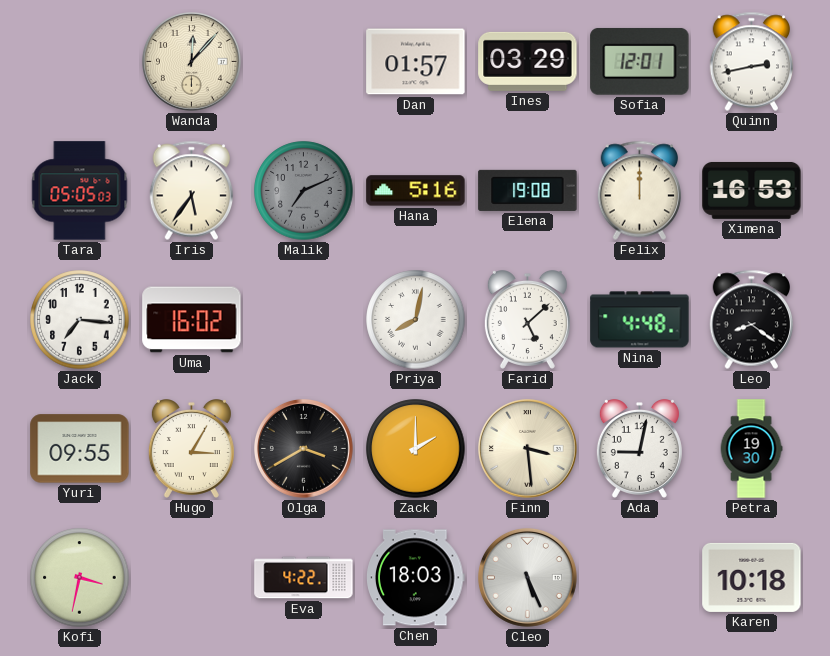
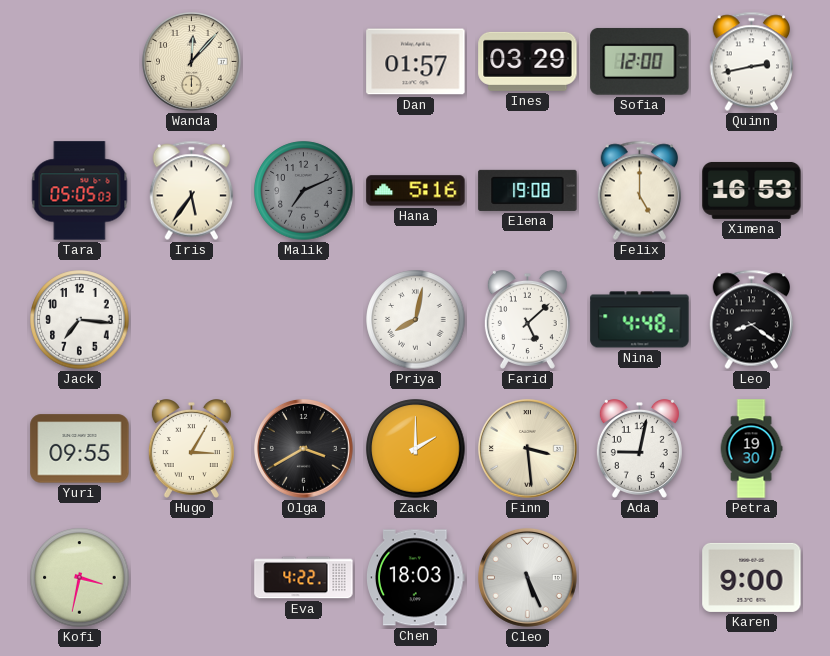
Sofia: 12:01 -> 12:00
Felix: 12:00 -> 5:00
Uma: 16:02 -> none
Karen: 10:18 -> 9:00
